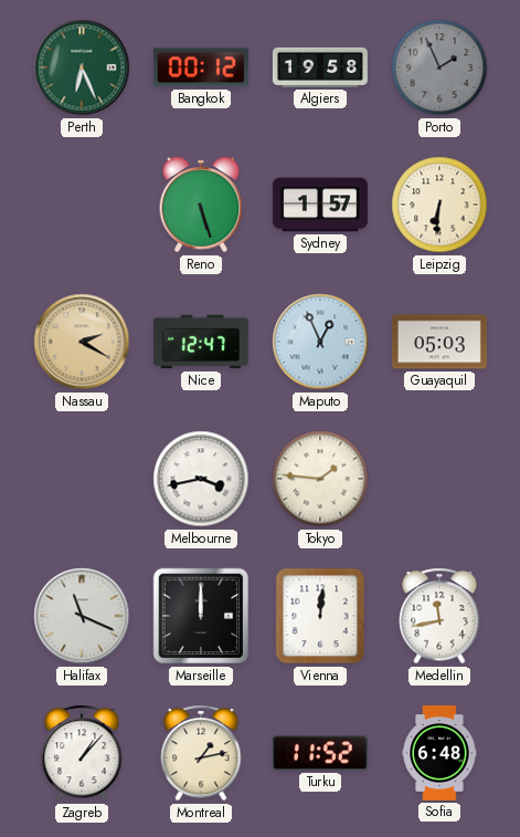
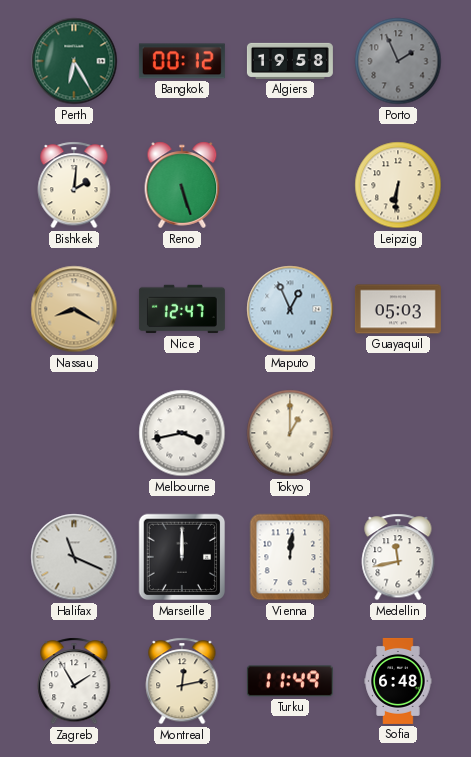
Perth: 6:26 -> 6:25
Bishkek: none -> 2:01
Sydney: 1:57 -> none
Nassau: 2:20 -> 8:20
Tokyo: 1:46 -> 1:00
Zagreb: 1:07 -> 1:55
Montreal: 1:13 -> 12:13
Turku: 11:52 -> 11:49
